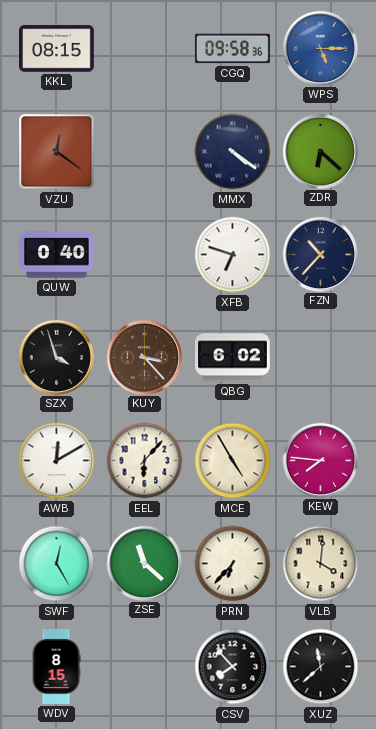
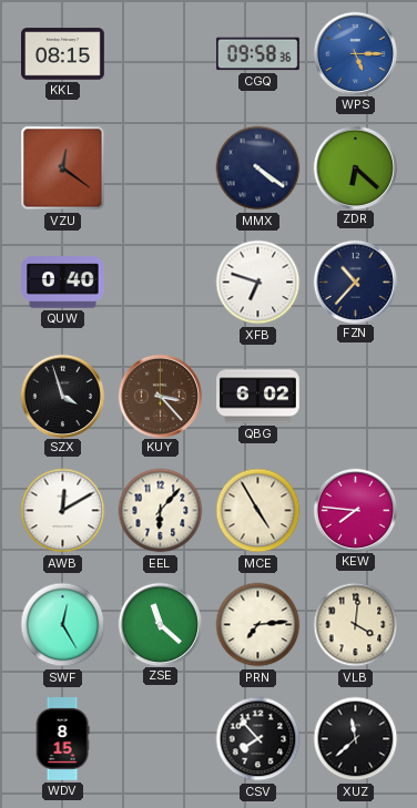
PRN: 6:37 -> 7:14
